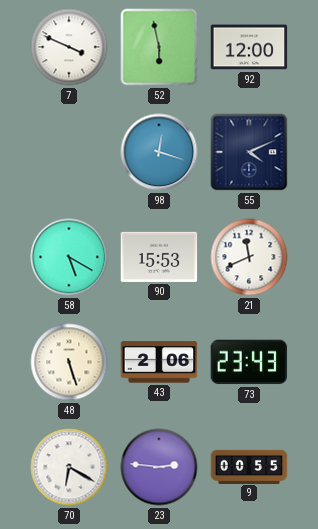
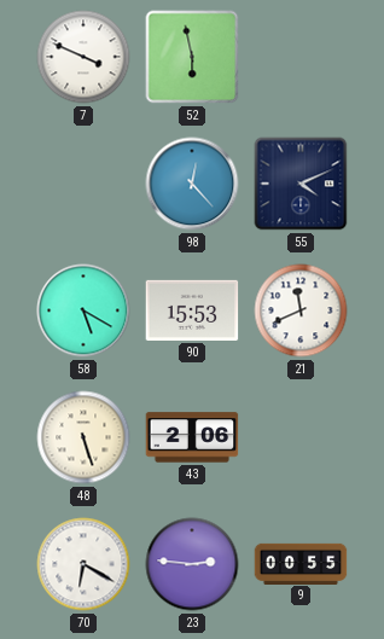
92: 12:00 -> none
98: 12:18 -> 12:23
73: 23:43 -> none
